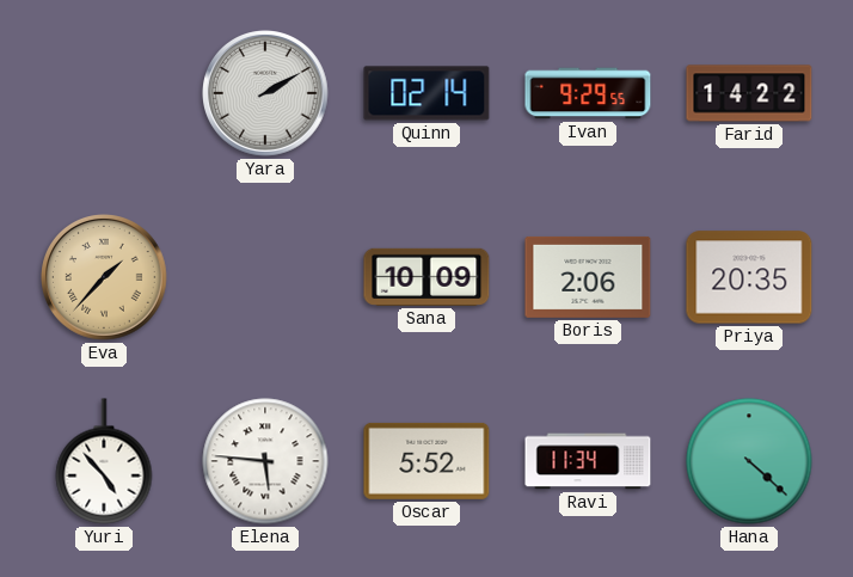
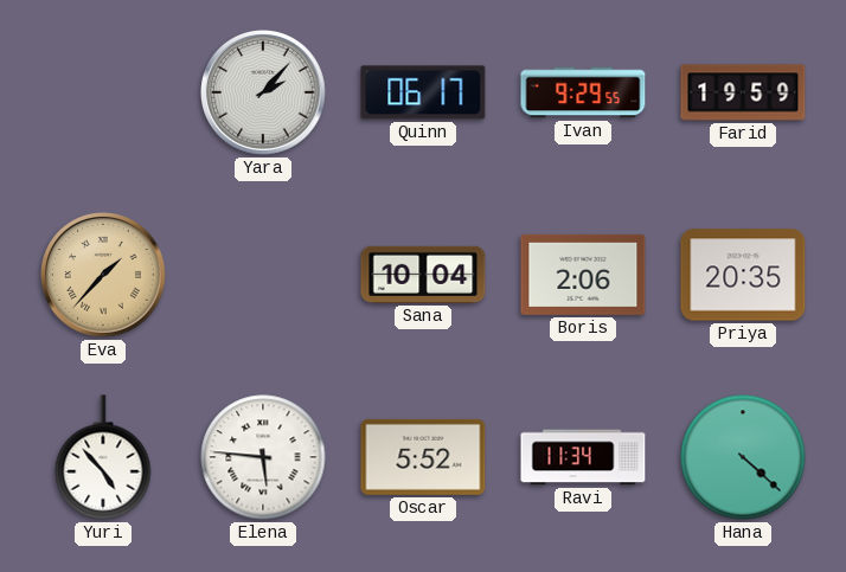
Yara: 2:10 -> 2:07
Quinn: 02:14 -> 06:17
Farid: 14:22 -> 19:59
Sana: 10:09 -> 10:04
